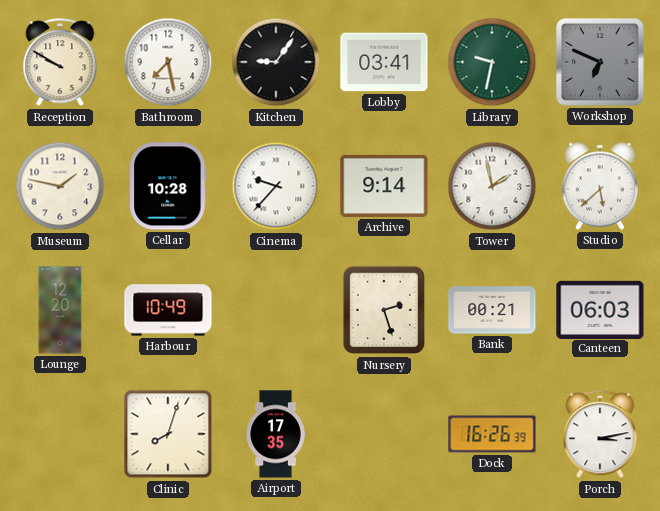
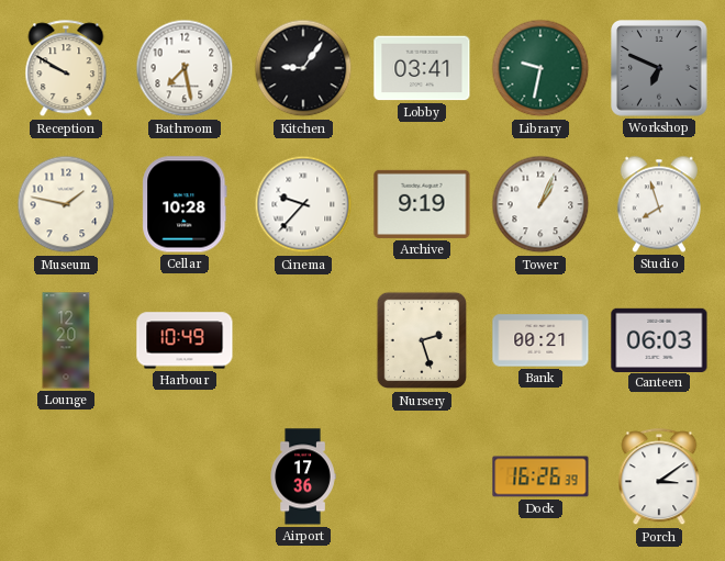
Archive: 9:14 -> 9:19
Tower: 1:58 -> 1:04
Studio: 5:38 -> 7:57
Clinic: 8:03 -> none
Airport: 17:35 -> 17:36
Porch: 3:13 -> 3:09
